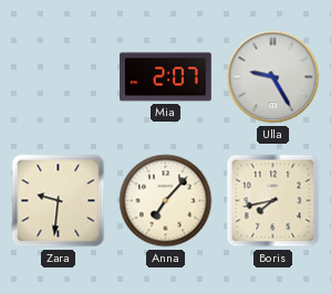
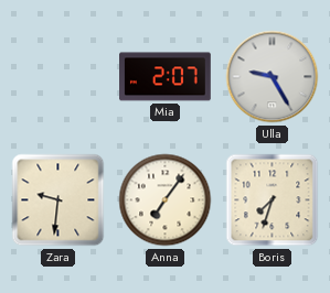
Anna: 7:07 -> 7:06
Boris: 7:43 -> 7:33
